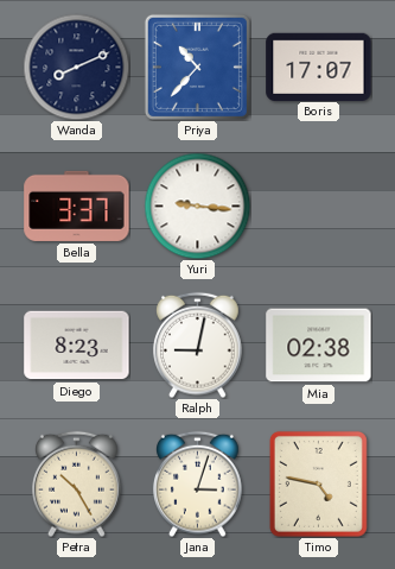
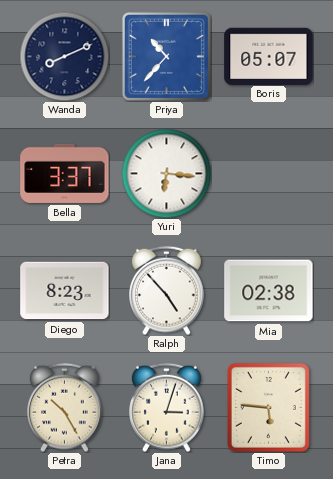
Boris: 17:07 -> 05:07
Yuri: 9:16 -> 6:16
Ralph: 9:02 -> 4:53
Timo: 4:47 -> 5:46
